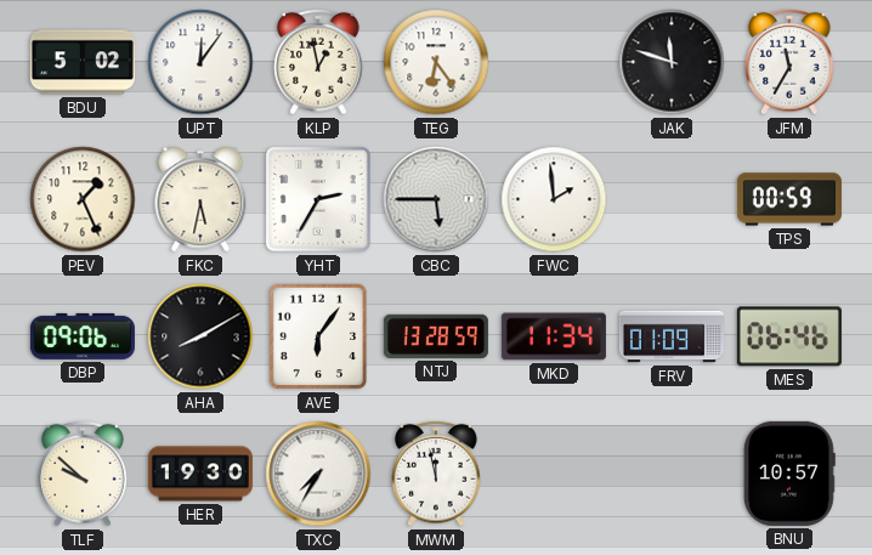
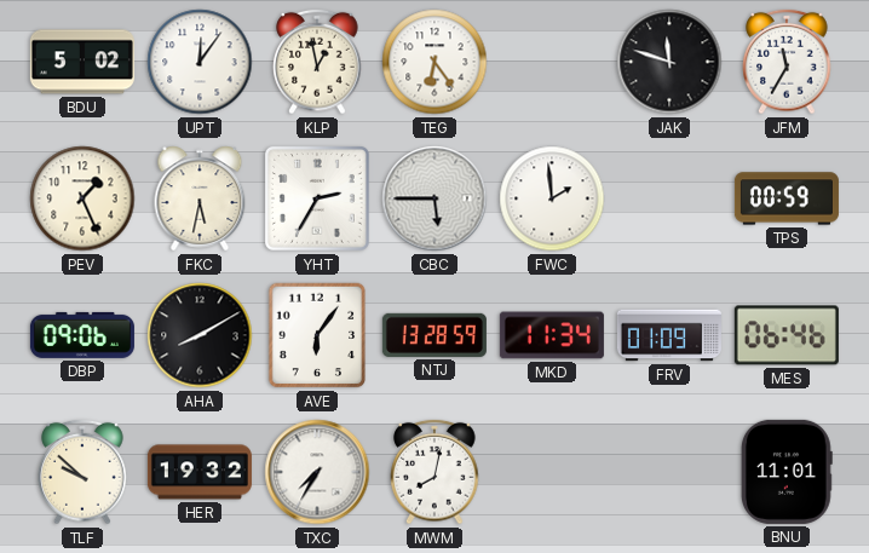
HER: 19:30 -> 19:32
MWM: 11:58 -> 8:02
BNU: 10:57 -> 11:01
